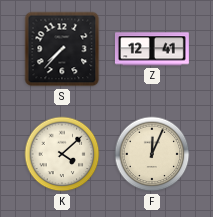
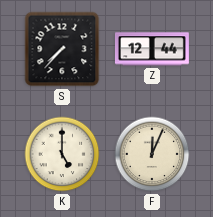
Z: 12:41 -> 12:44
K: 4:08 -> 5:00
